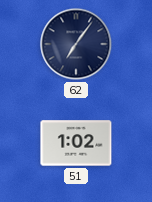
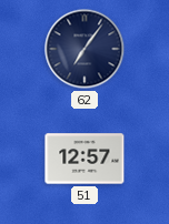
51: 1:02 -> 12:57
